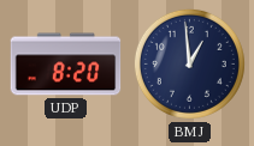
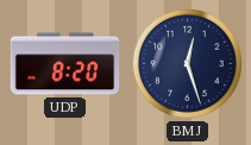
BMJ: 12:59 -> 12:27
